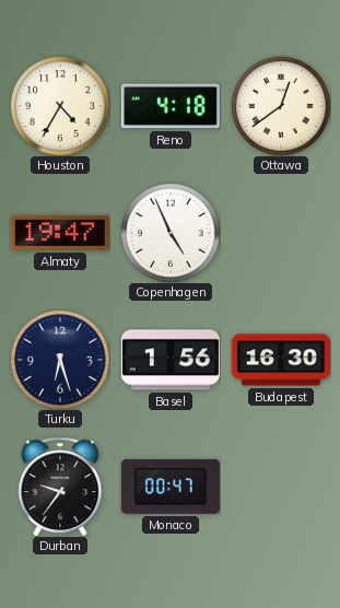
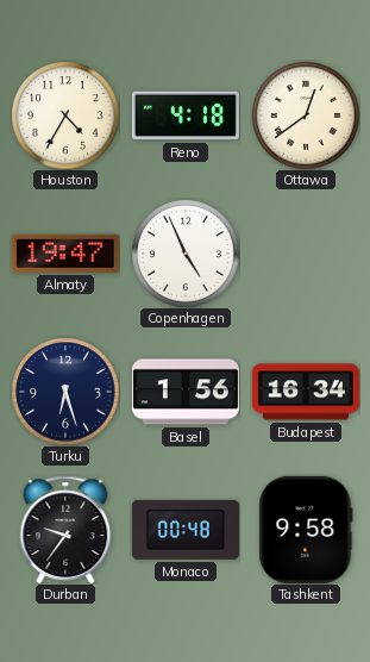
Budapest: 16:30 -> 16:34
Monaco: 00:47 -> 00:48
Tashkent: none -> 9:58
